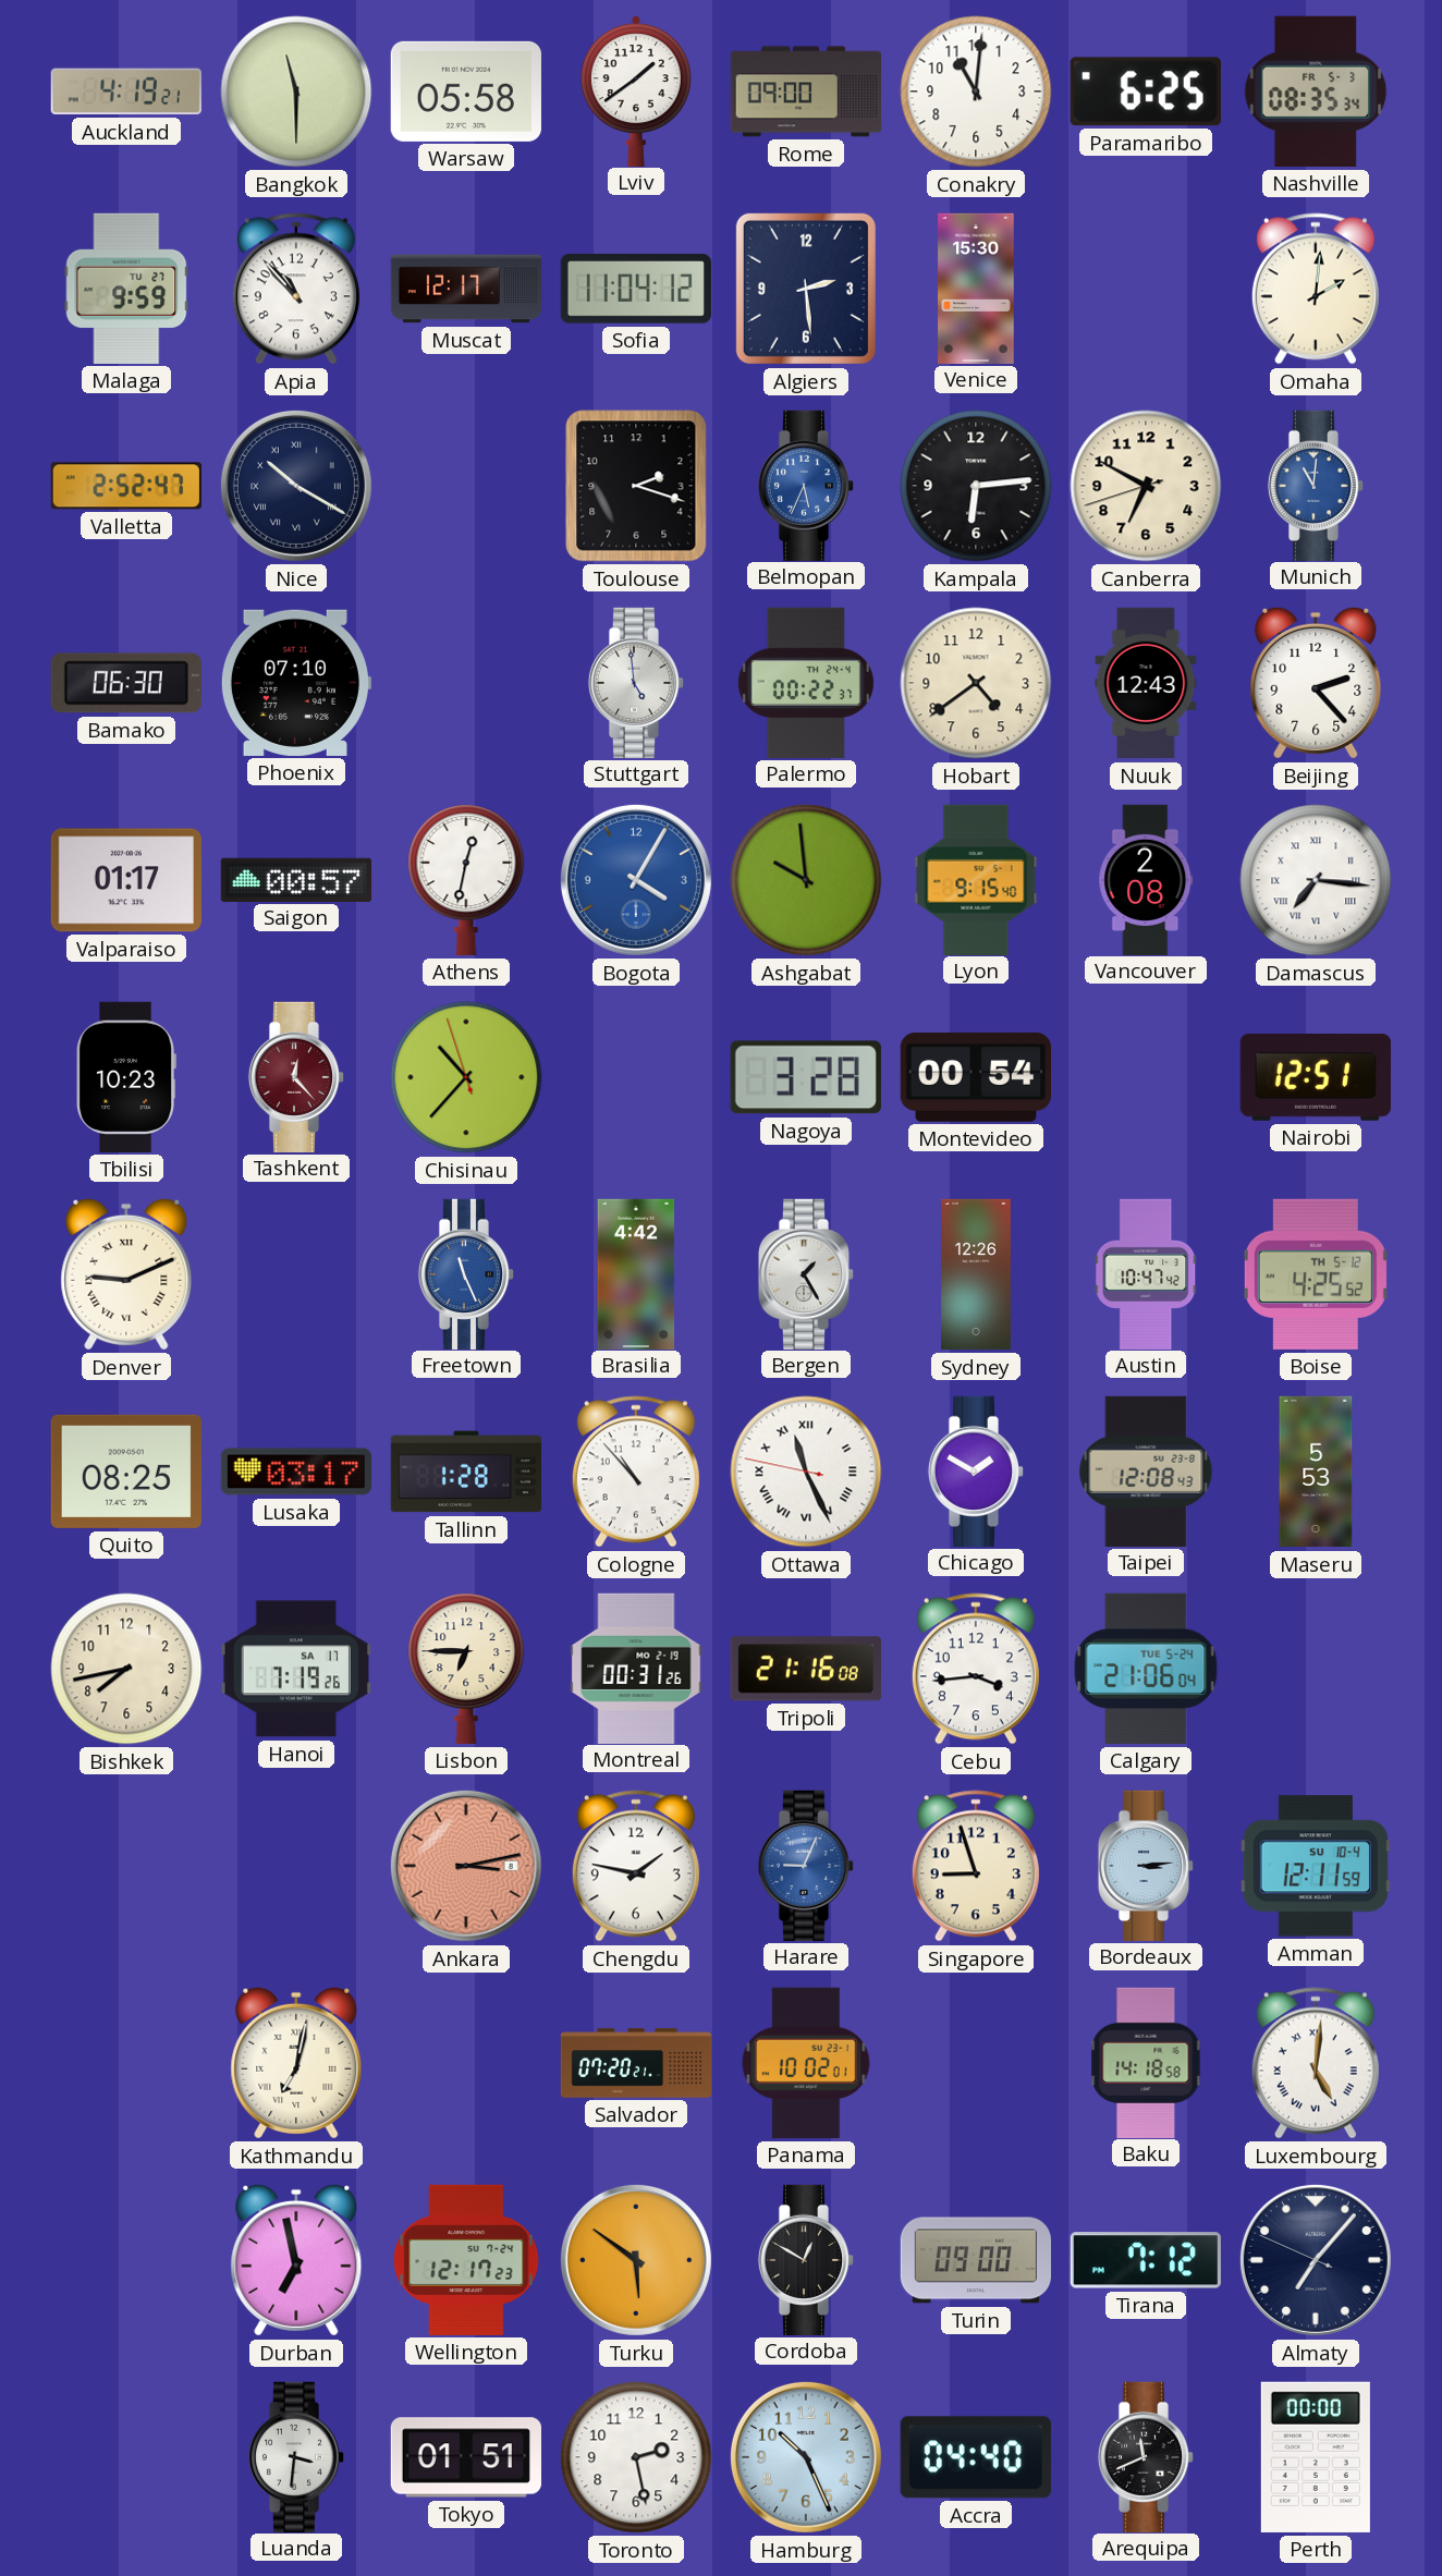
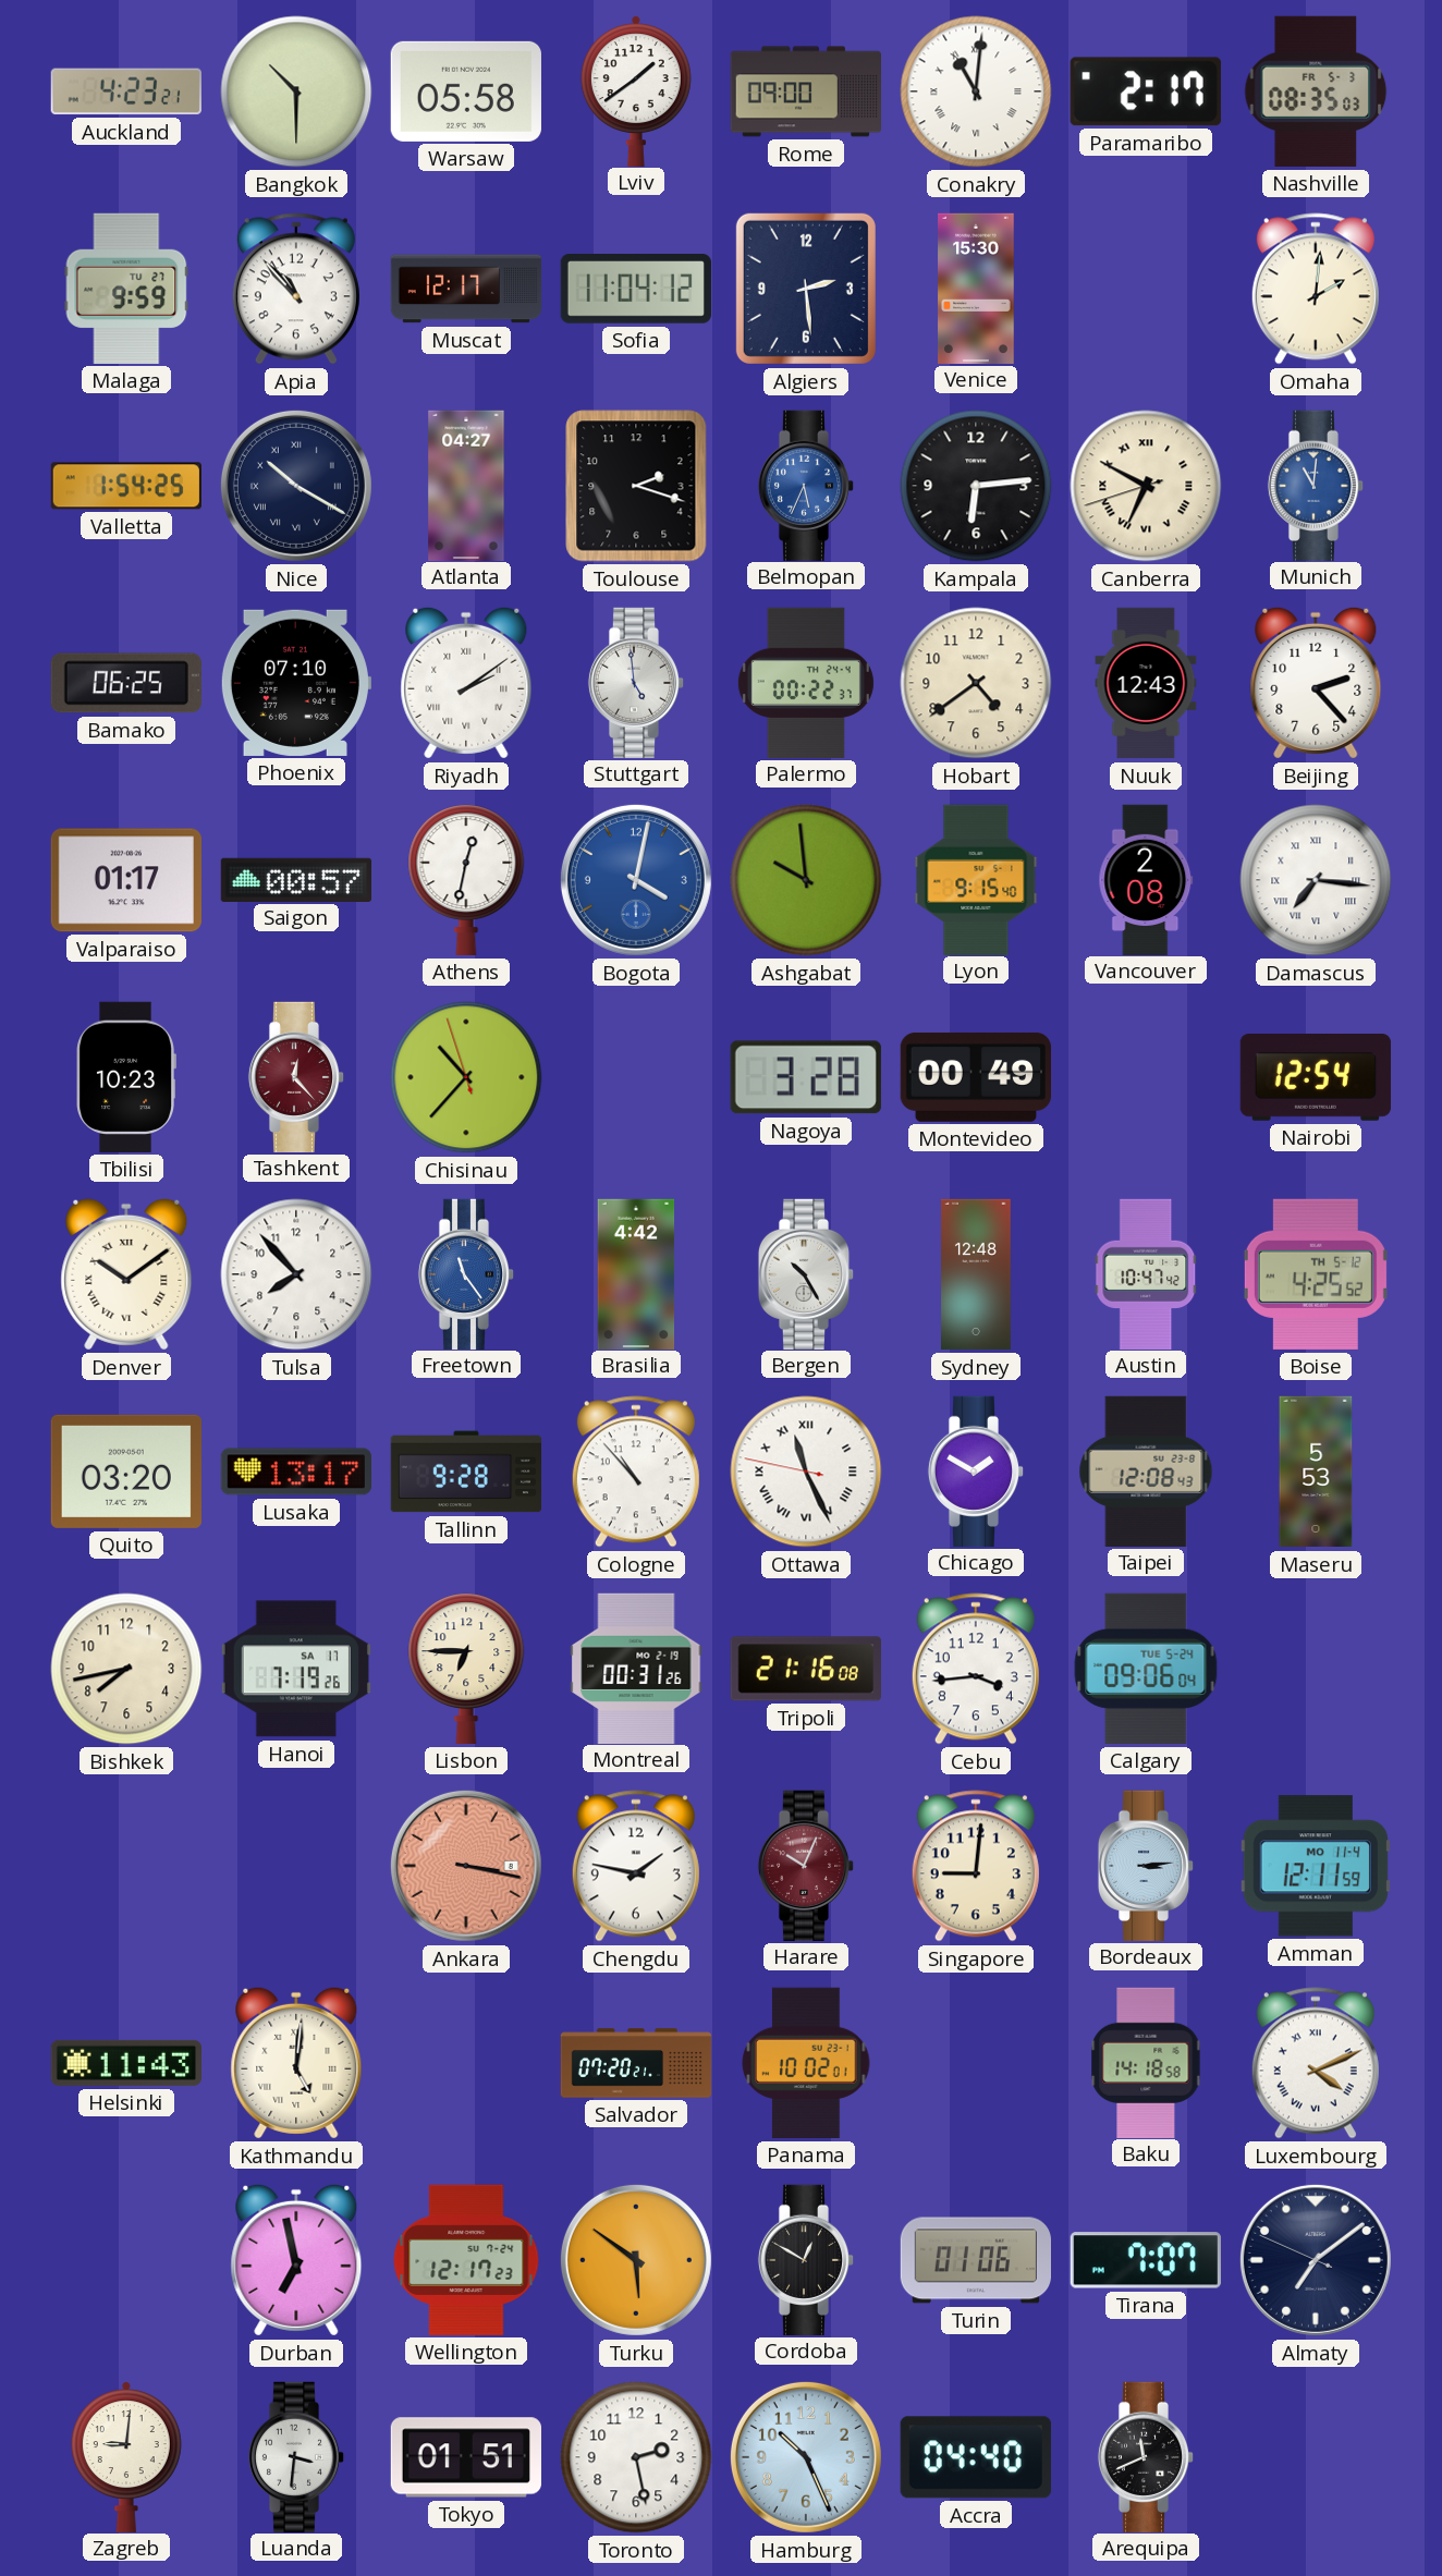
Auckland: 4:19 -> 4:23
Bangkok: 11:30 -> 10:30
Conakry numerals: Arabic -> Roman
Paramaribo: 6:25 -> 2:17
Nashville: 08:35:34 -> 08:35:03
Valletta: 2:52 -> 1:54
Atlanta: none -> 04:27
Canberra numerals: Arabic -> Roman
Bamako: 06:30 -> 06:25
Riyadh: none -> 2:09
Bogota: 4:05 -> 4:02
Montevideo: 00:54 -> 00:49
Nairobi: 12:51 -> 12:54
Denver: 9:11 -> 10:09
Tulsa: none -> 7:53
Freetown: 11:26 -> 11:24
Bergen: 1:25 -> 10:25
Sydney: 12:26 -> 12:48
Quito: 08:25 -> 03:20
Lusaka: 03:17 -> 13:17
Tallinn: 1:28 -> 9:28
Calgary: 21:06 -> 09:06
Ankara: 3:13 -> 3:17
Harare: 9:04 -> 10:04
Harare dial: blue -> burgundy
Singapore: 8:57 -> 9:01
Amman date: SU 10-4 -> MO 11-4
Helsinki: none -> 11:43
Kathmandu: 7:02 -> 5:01
Luxembourg: 5:01 -> 4:11
Turin: 09:00 -> 01:06
Tirana: 7:12 -> 7:07
Almaty: 7:06 -> 7:08
Zagreb: none -> 9:01
Perth: 00:00 -> none
